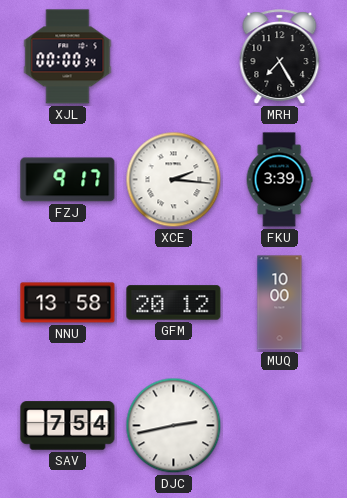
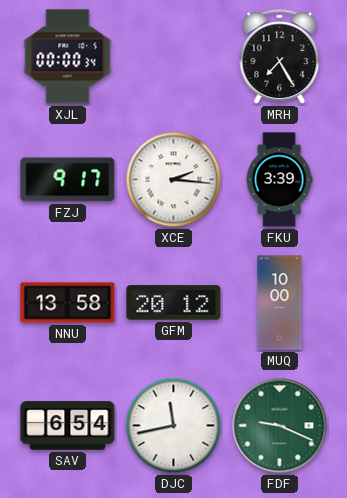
SAV: 7:54 -> 6:54
DJC: 2:43 -> 11:43
FDF: none -> 9:19
